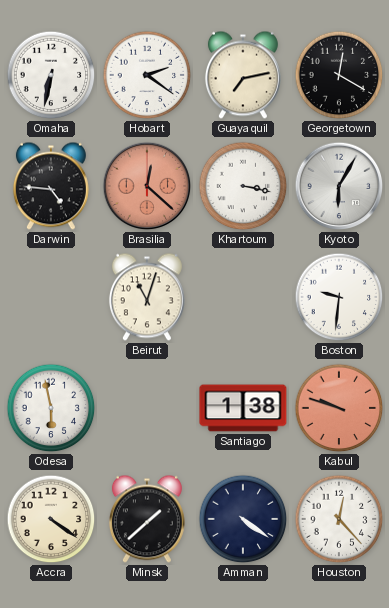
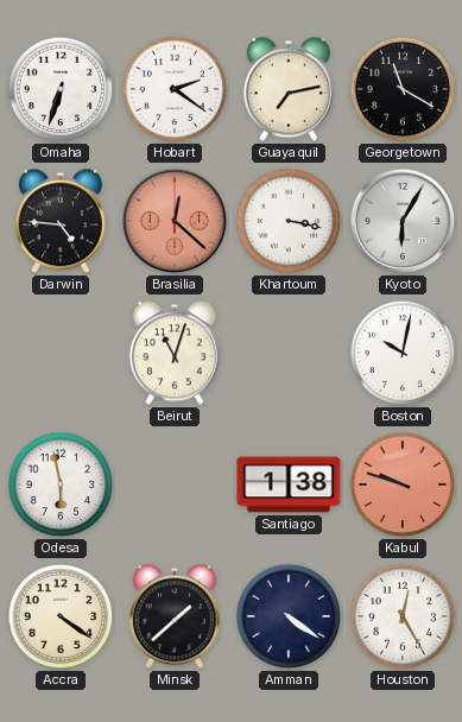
Omaha: 6:32 -> 6:33
Georgetown: 12:20 -> 11:20
Boston: 9:31 -> 10:02
Houston: 12:23 -> 12:25
